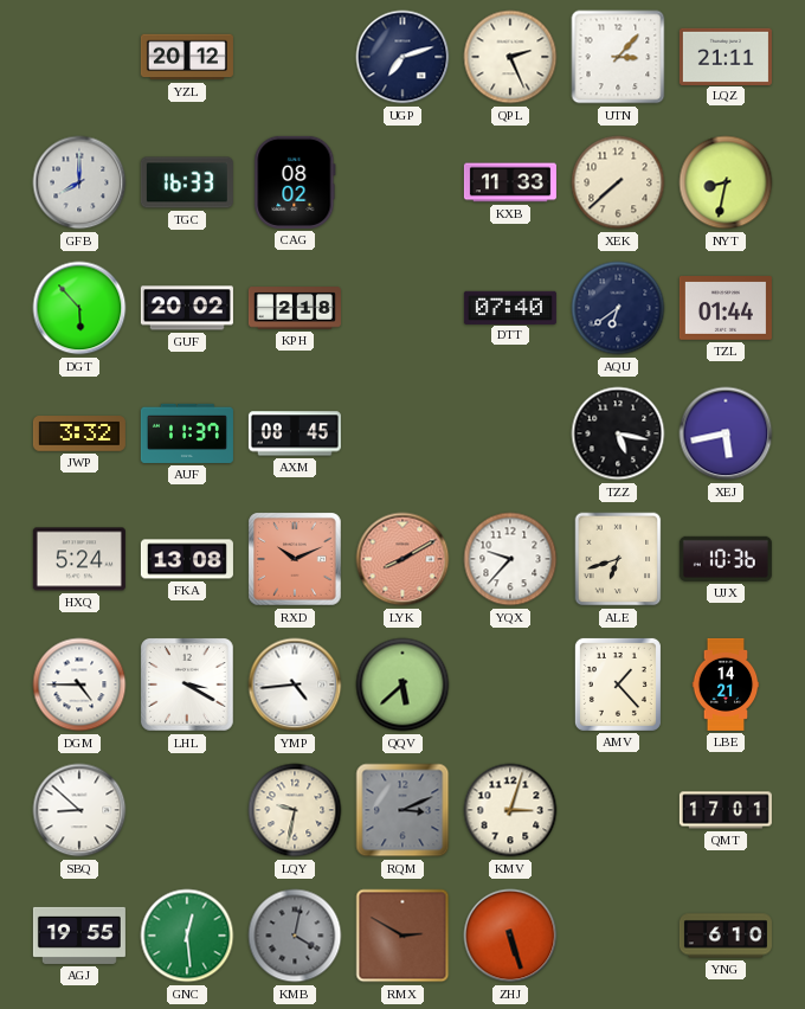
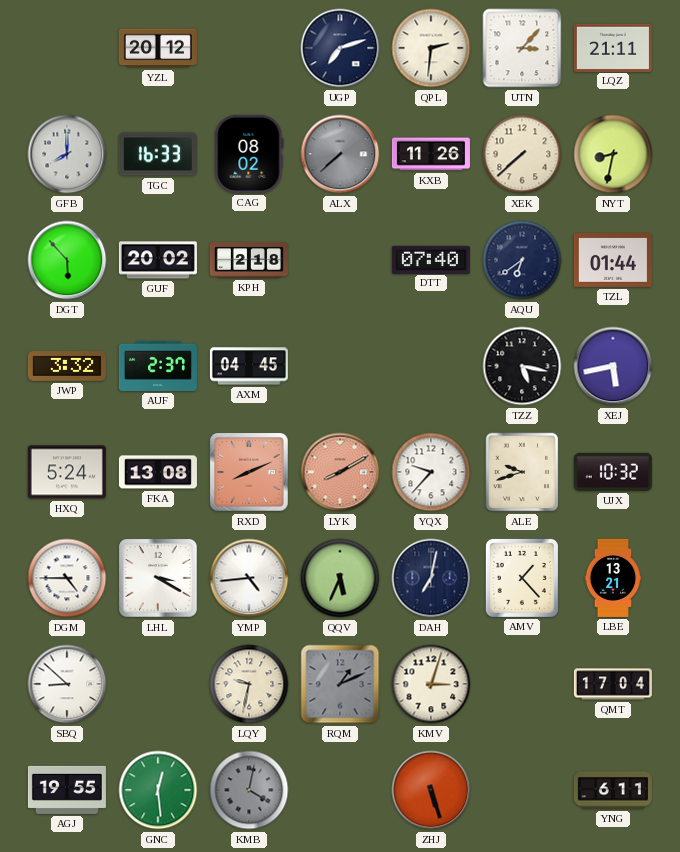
QPL: 2:26 -> 2:31
ALX: none -> 7:38
KXB: 11:33 -> 11:26
AUF: 11:37 -> 2:37
AXM: 08:45 -> 04:45
RXD: 10:11 -> 8:11
ALE: 6:42 -> 9:42
UJX: 10:36 -> 10:32
QQV: 5:38 -> 5:34
DAH: none -> 7:02
LBE: 14:21 -> 13:21
RQM: 3:11 -> 1:11
QMT: 17:01 -> 17:04
RMX: 2:50 -> none
YNG: 6:10 -> 6:11
